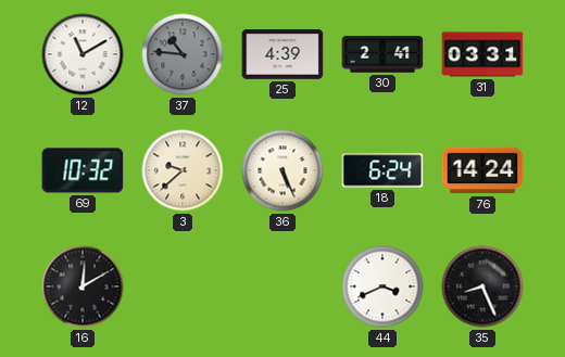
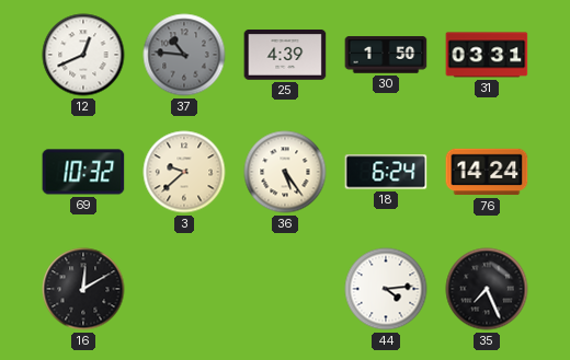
12: 11:10 -> 12:41
30: 2:41 -> 1:50
36: 5:26 -> 5:24
44: 3:41 -> 4:14
35: 8:26 -> 7:26
